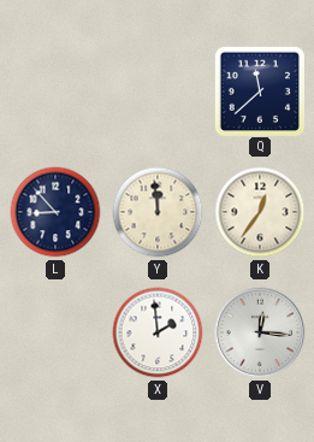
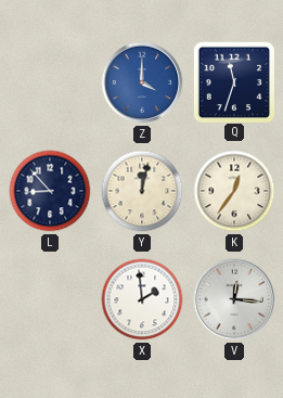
Z: none -> 4:00
Q: 11:38 -> 11:33
Y: 11:59 -> 12:02
